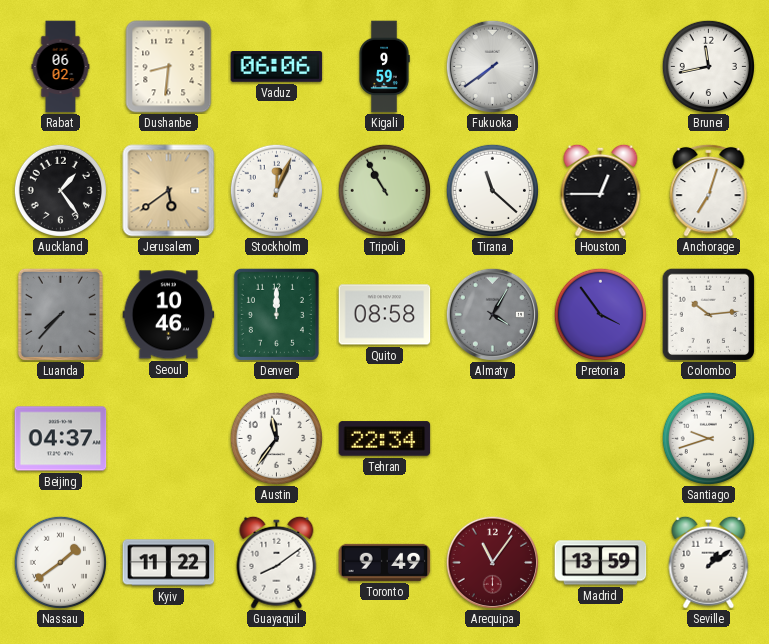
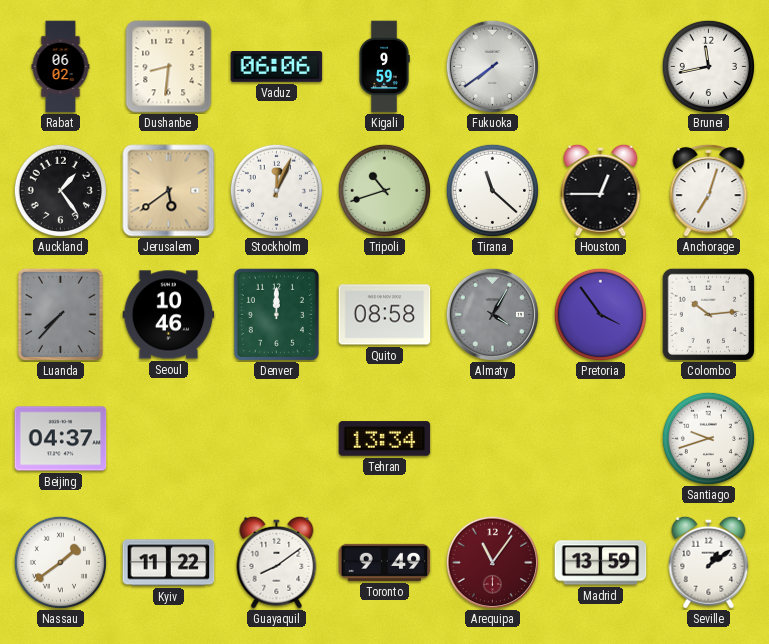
Tripoli: 10:55 -> 10:42
Austin: 11:36 -> none
Tehran: 22:34 -> 13:34
